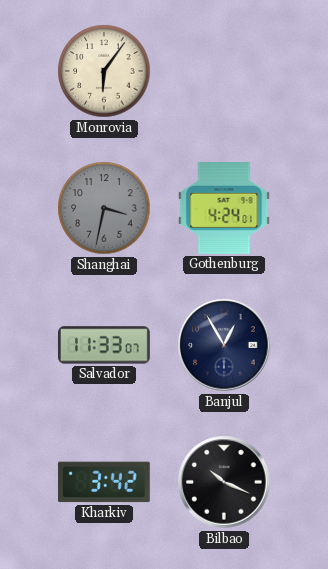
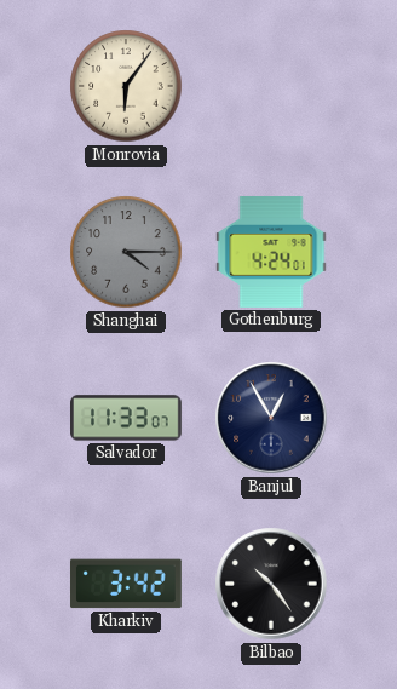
Shanghai: 3:32 -> 4:15
Bilbao: 10:19 -> 10:24
